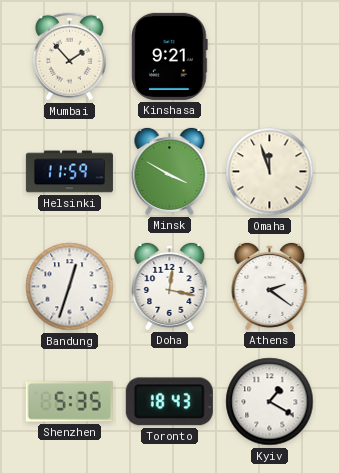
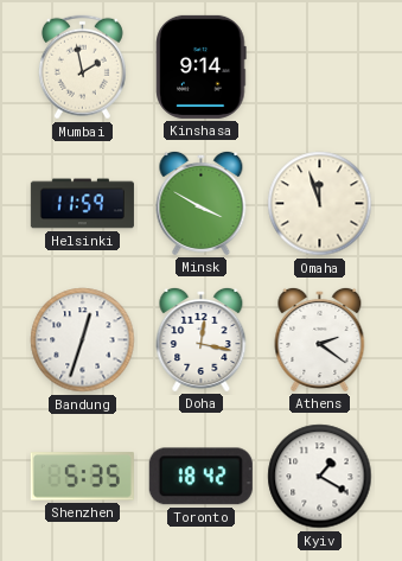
Mumbai: 1:53 -> 1:58
Kinshasa: 9:21 -> 9:14
Toronto: 18:43 -> 18:42
